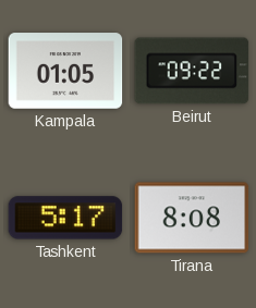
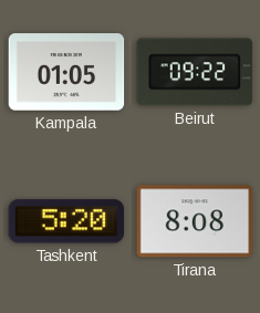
Tashkent: 5:17 -> 5:20
